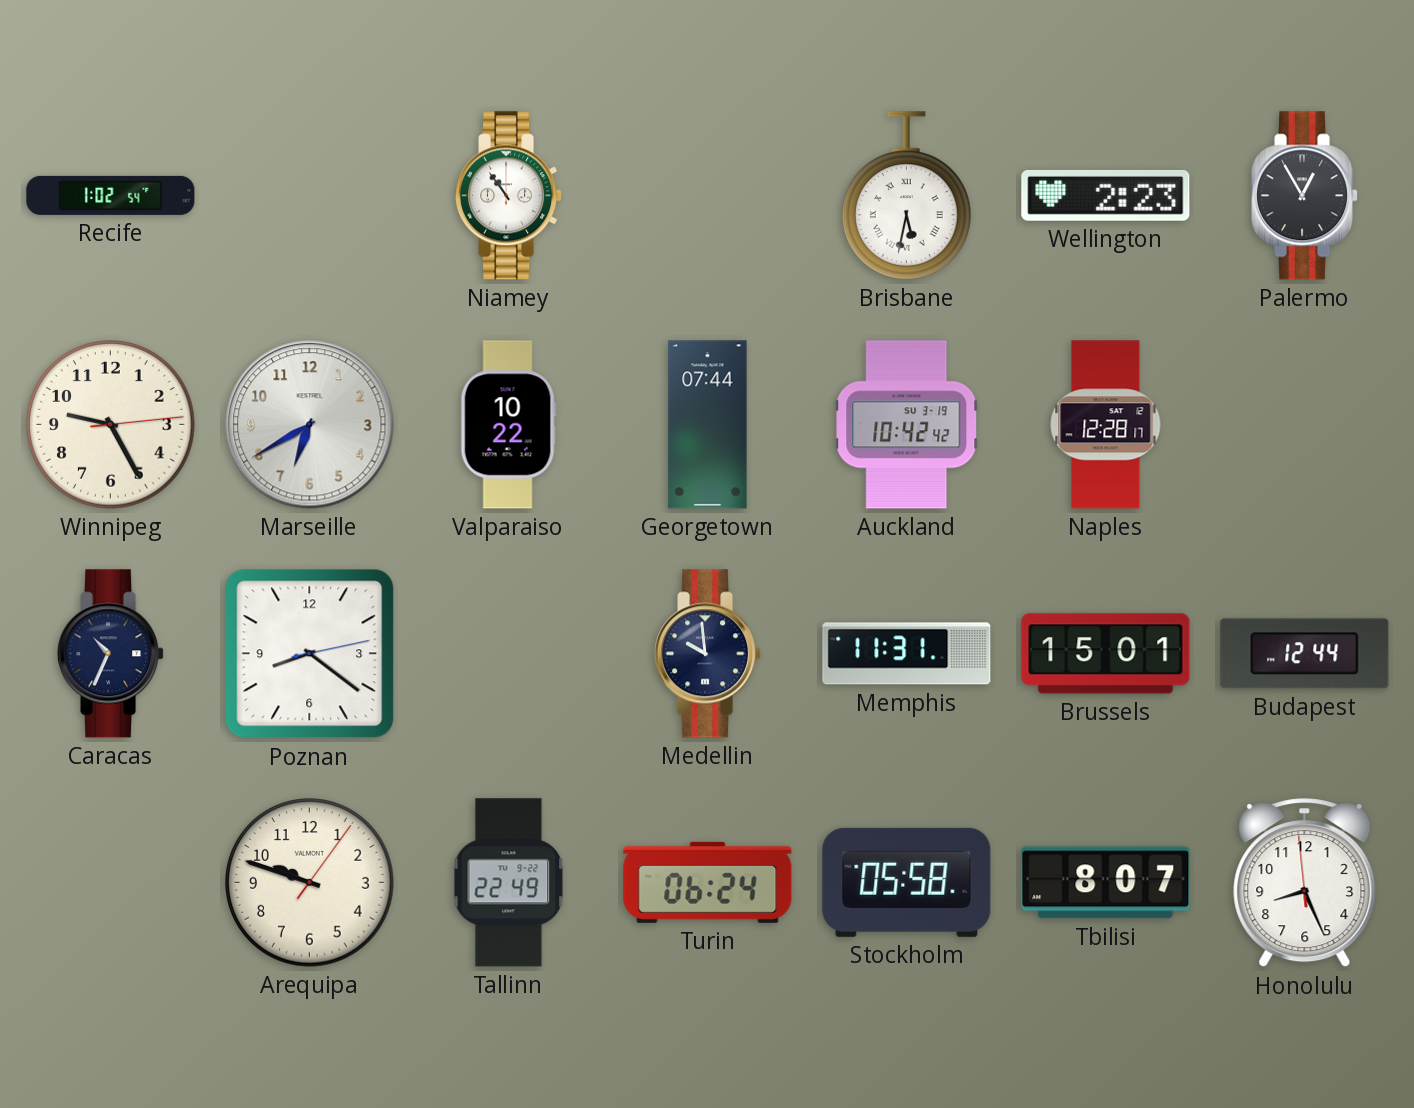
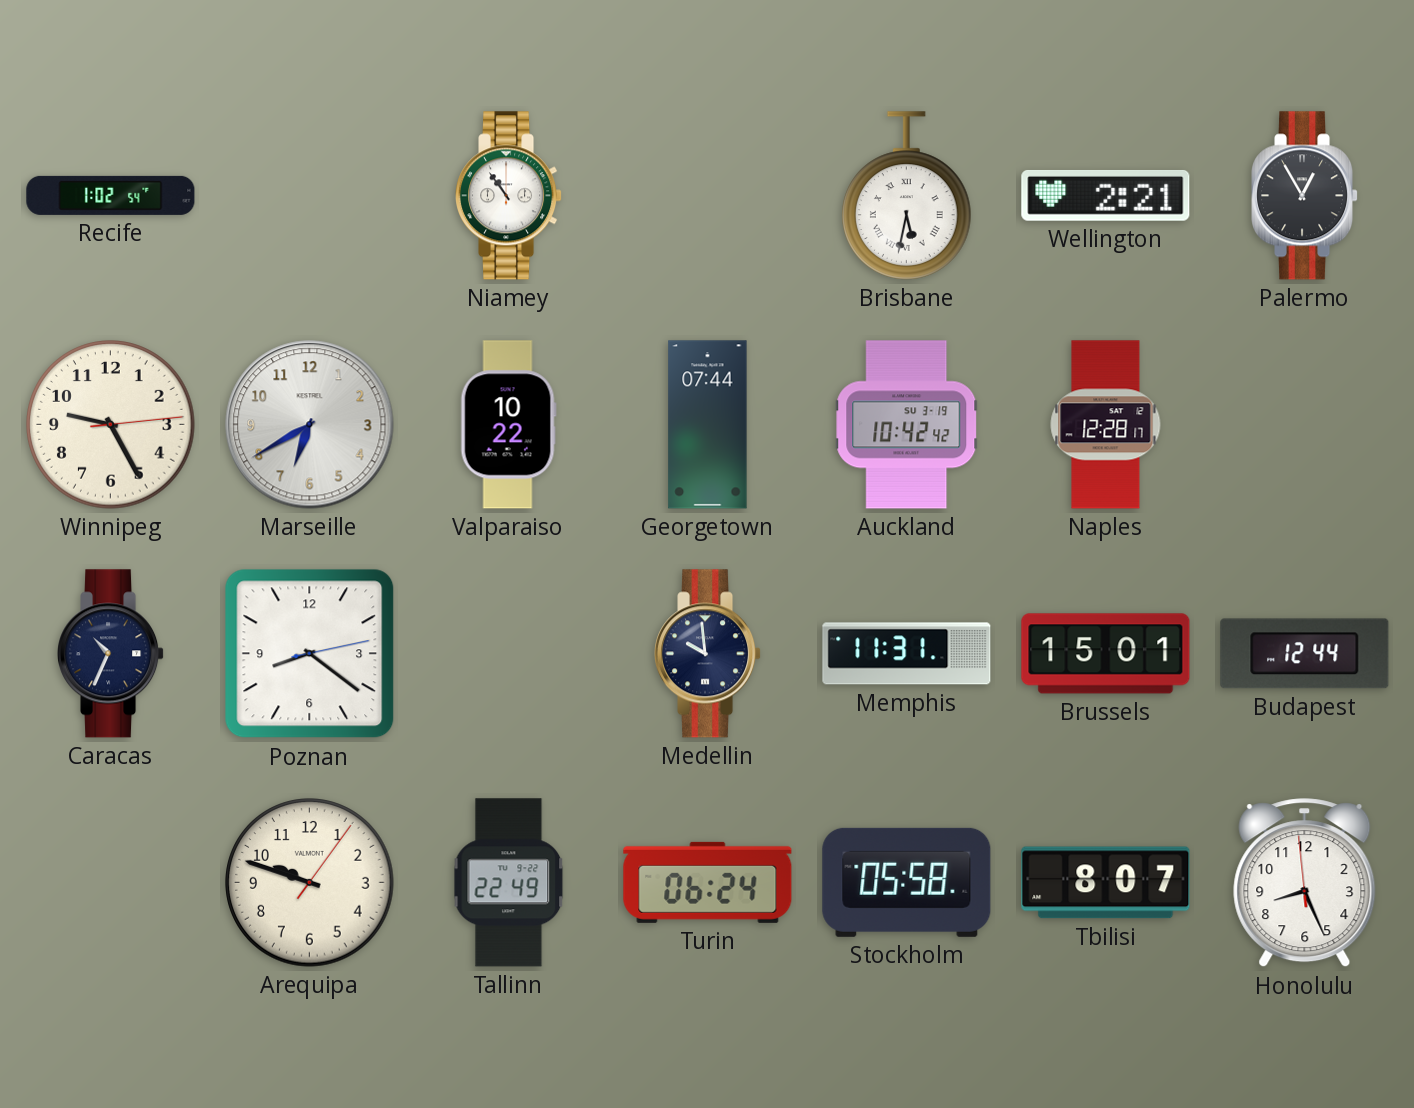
Wellington: 2:23 -> 2:21
